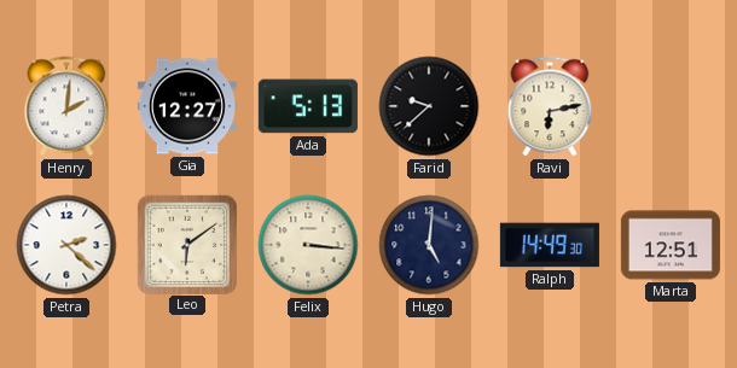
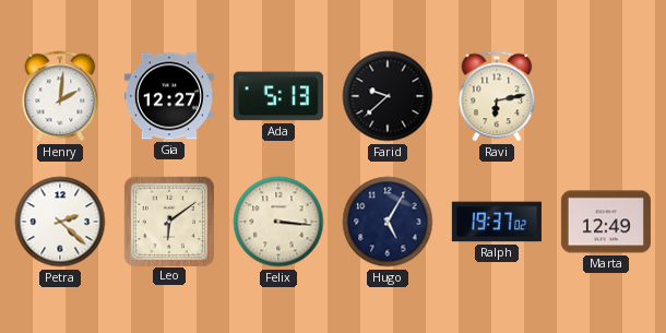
Hugo: 5:01 -> 5:05
Ralph: 14:49 -> 19:37
Marta: 12:51 -> 12:49
